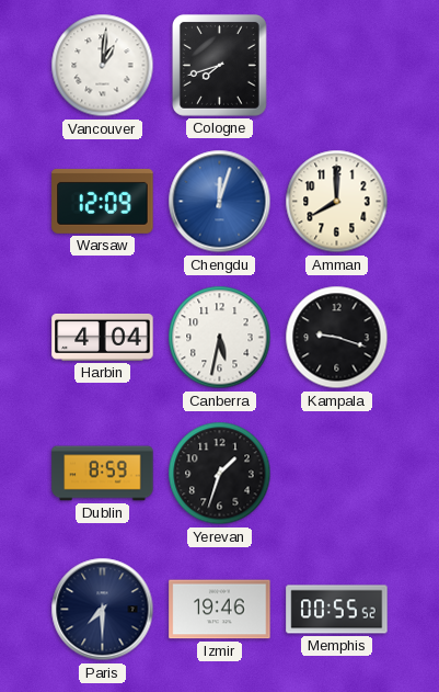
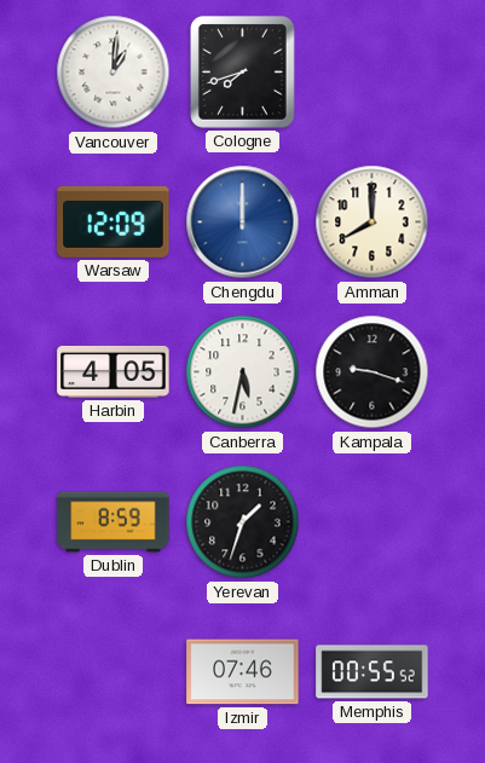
Chengdu: 12:03 -> 12:00
Harbin: 4:04 -> 4:05
Paris: 7:30 -> none
Izmir: 19:46 -> 07:46
